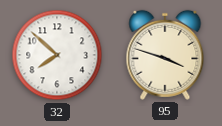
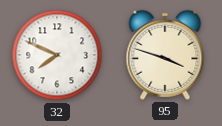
32: 7:52 -> 7:49
